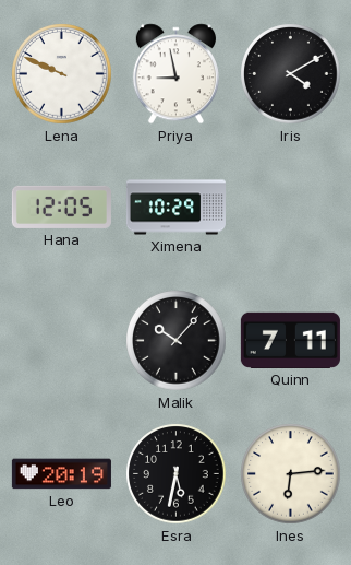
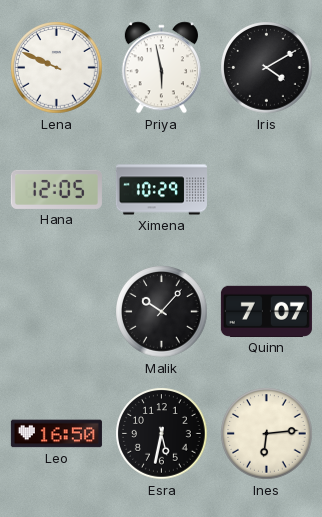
Priya: 8:58 -> 5:58
Quinn: 7:11 -> 7:07
Leo: 20:19 -> 16:50
